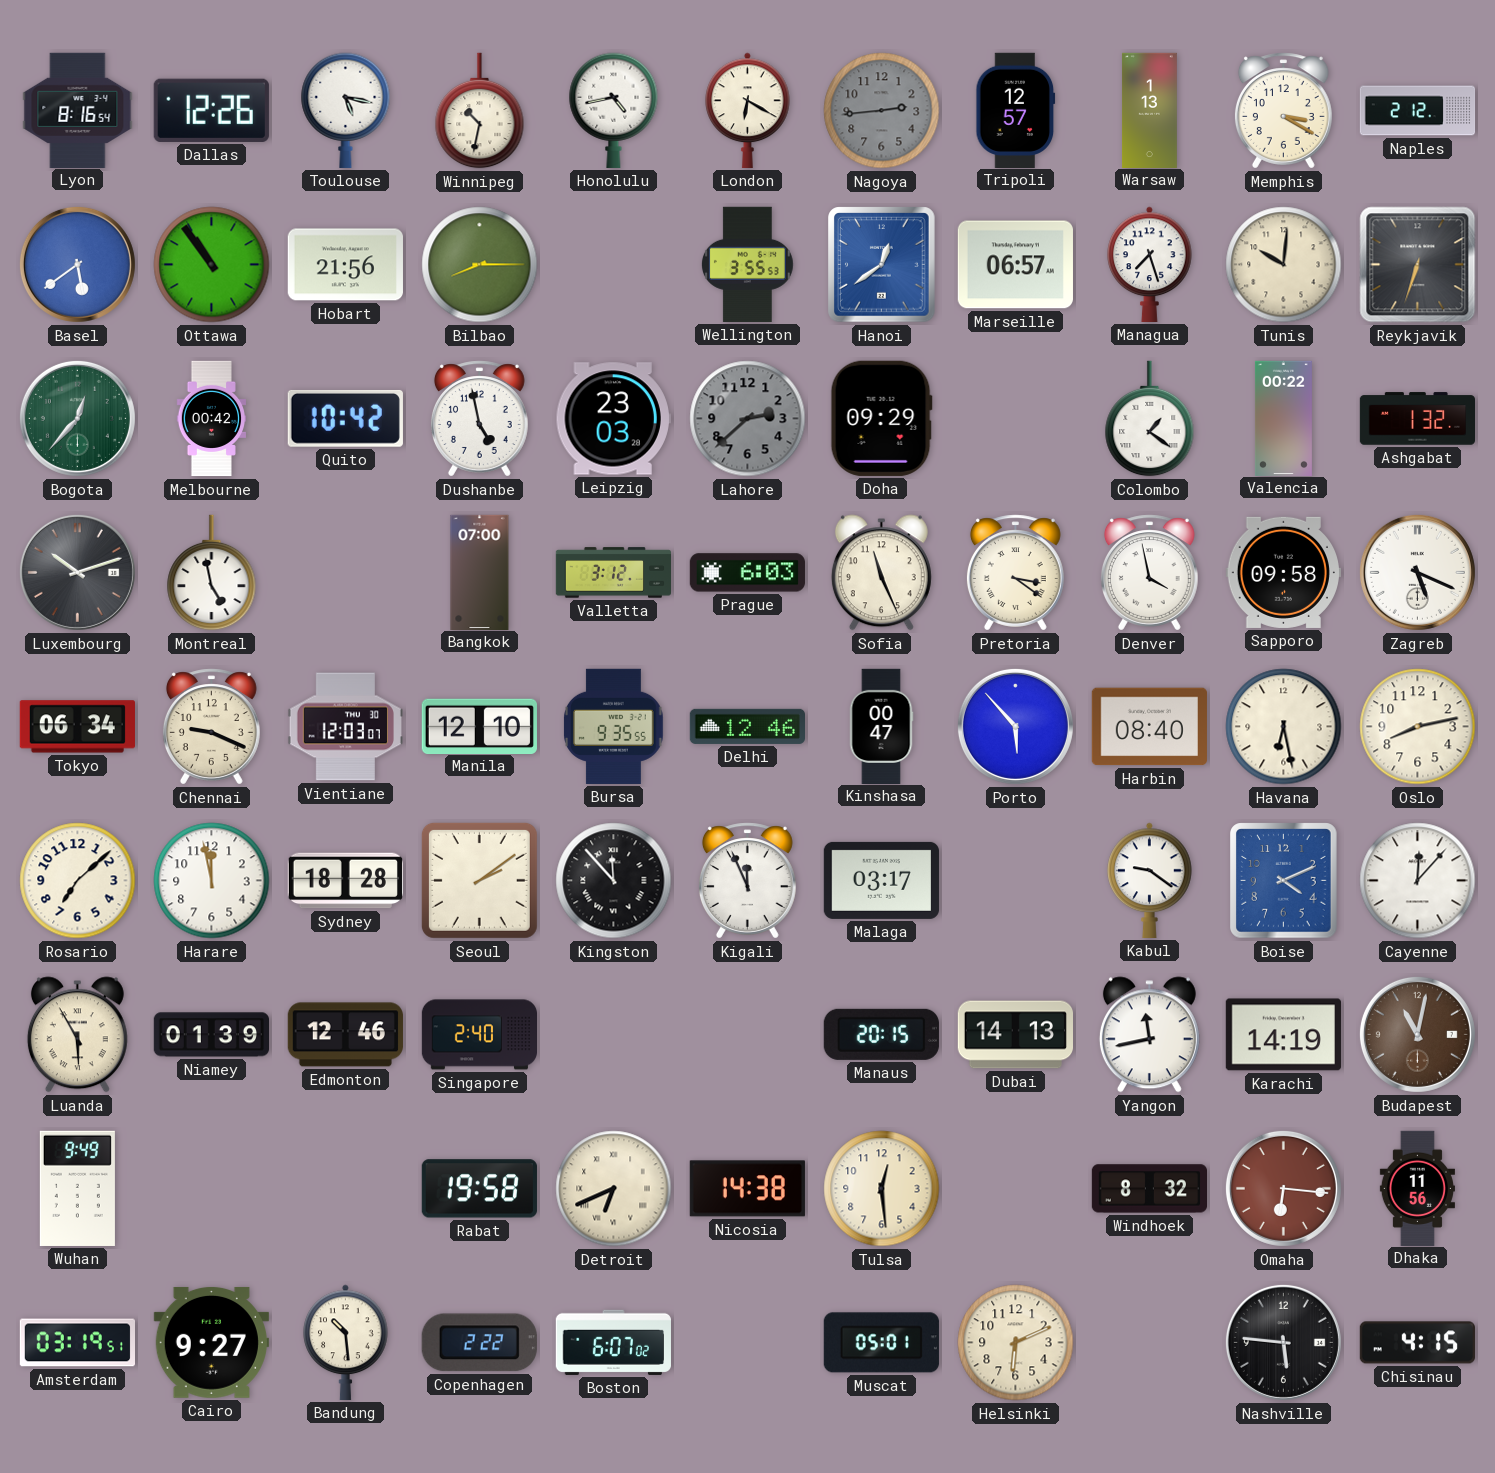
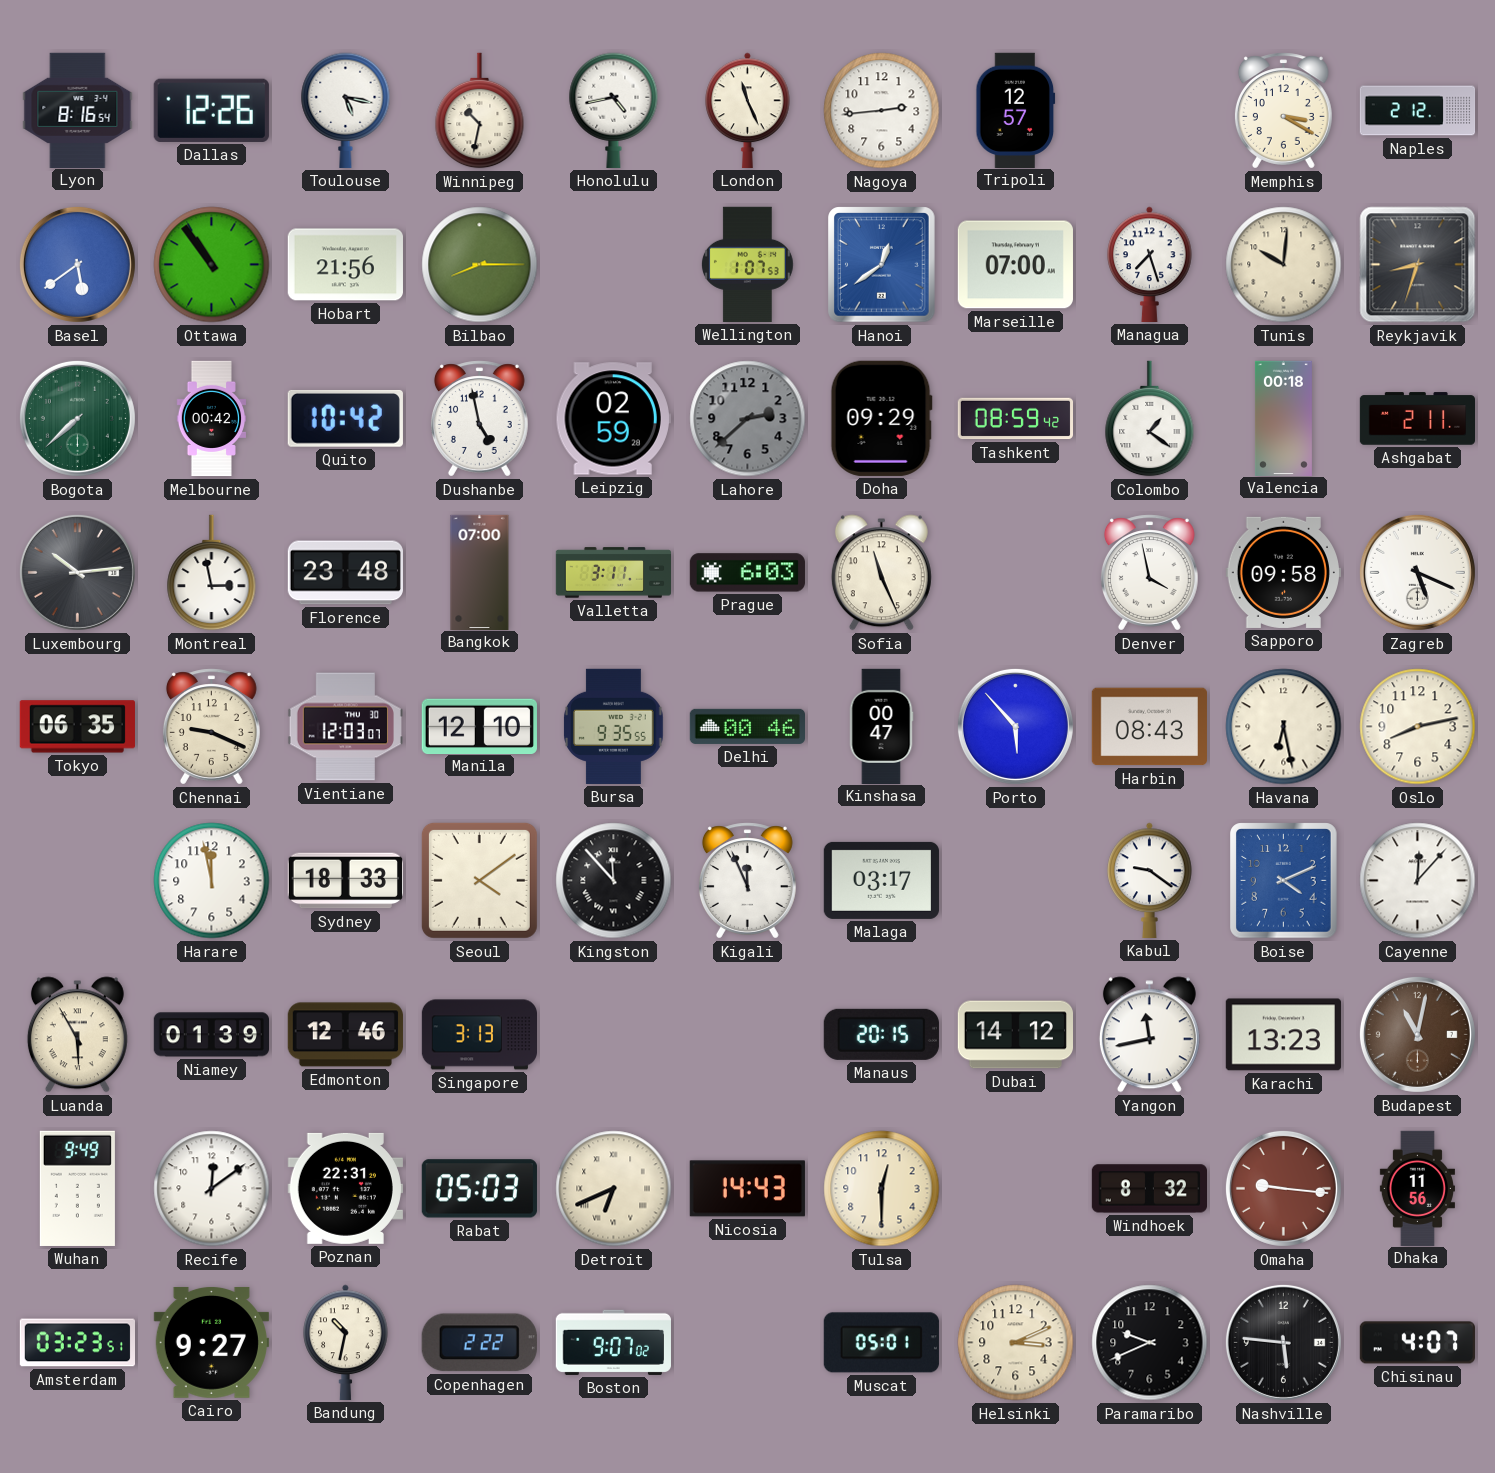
London: 6:20 -> 11:26
Nagoya dial: grey -> white
Warsaw: 1:13 -> none
Wellington: 3:55 -> 1:07
Marseille: 06:57 -> 07:00
Reykjavik: 6:33 -> 8:33
Bogota: 12:37 -> 7:38
Leipzig: 23:03 -> 02:59
Tashkent: none -> 08:59
Valencia: 00:22 -> 00:18
Ashgabat: 1:32 -> 2:11
Luxembourg: 10:12 -> 10:14
Montreal: 4:58 -> 2:58
Florence: none -> 23:48
Valletta: 3:12 -> 3:11
Pretoria: 3:21 -> none
Tokyo: 06:34 -> 06:35
Delhi: 12:46 -> 00:46
Harbin: 08:40 -> 08:43
Rosario: 7:08 -> none
Sydney: 18:28 -> 18:33
Seoul: 2:09 -> 4:09
Singapore: 2:40 -> 3:13
Dubai: 14:13 -> 14:12
Karachi: 14:19 -> 13:23
Recife: none -> 12:09
Poznan: none -> 22:31
Rabat: 19:58 -> 05:03
Nicosia: 14:38 -> 14:43
Tulsa: 12:29 -> 12:30
Omaha: 6:16 -> 9:16
Amsterdam: 03:19 -> 03:23
Bandung: 10:29 -> 10:32
Boston: 6:07 -> 9:07
Helsinki: 6:11 -> 3:11
Paramaribo: none -> 9:41
Chisinau: 4:15 -> 4:07
